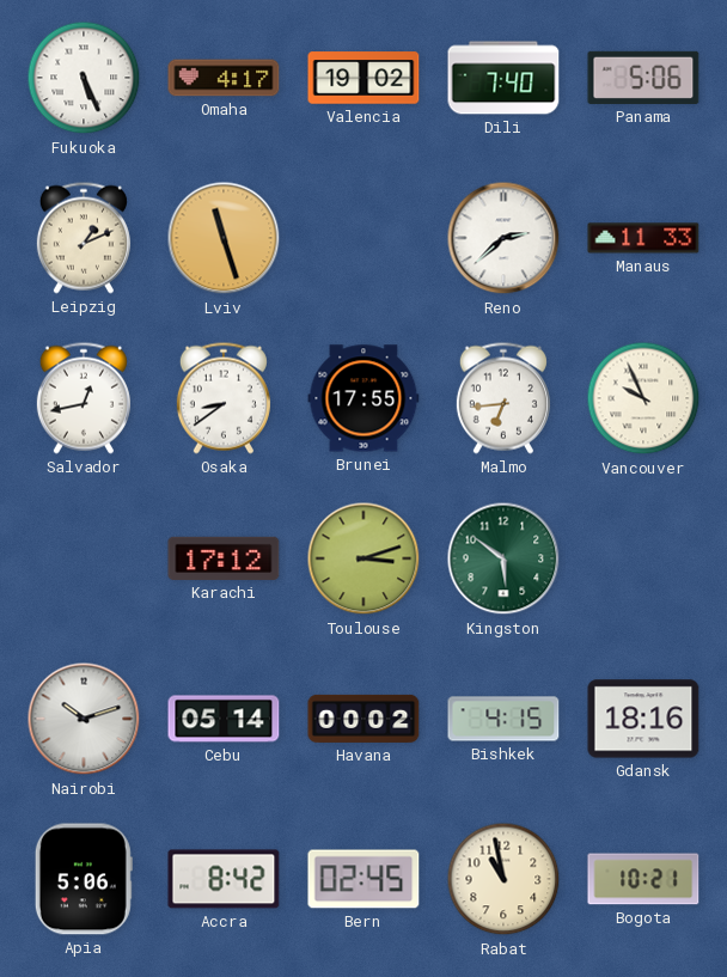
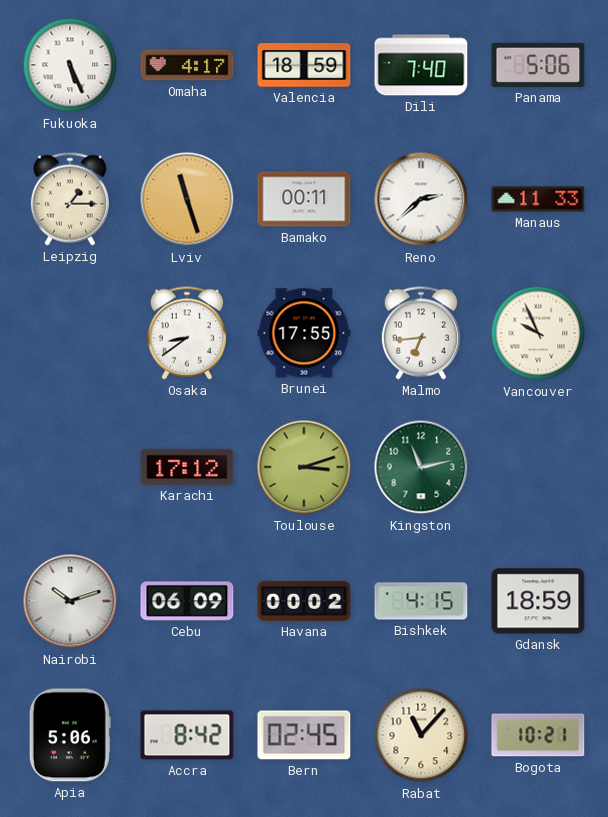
Valencia: 19:02 -> 18:59
Leipzig: 1:11 -> 1:15
Bamako: none -> 00:11
Salvador: 12:43 -> none
Kingston: 5:51 -> 11:13
Cebu: 05:14 -> 06:09
Gdansk: 18:16 -> 18:59
Rabat: 10:58 -> 11:07
